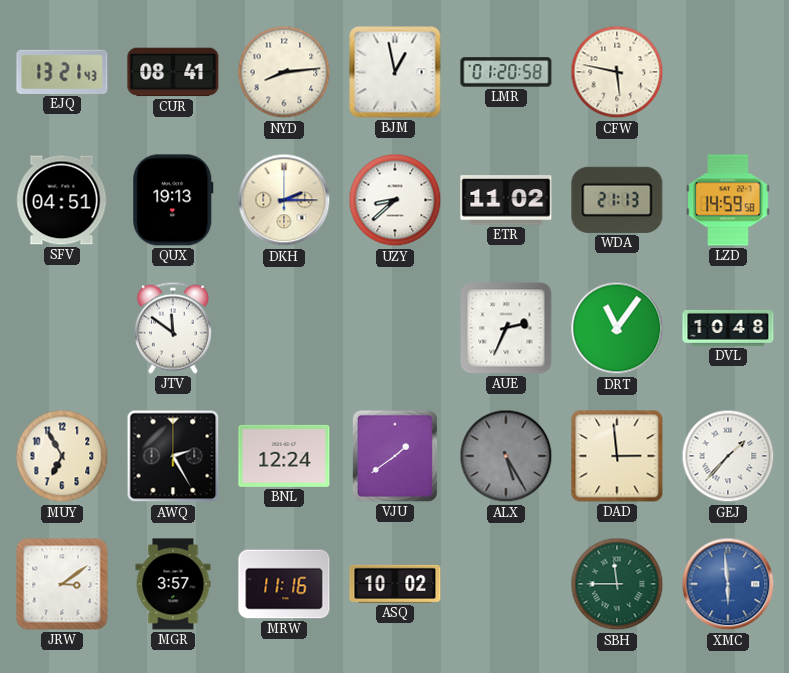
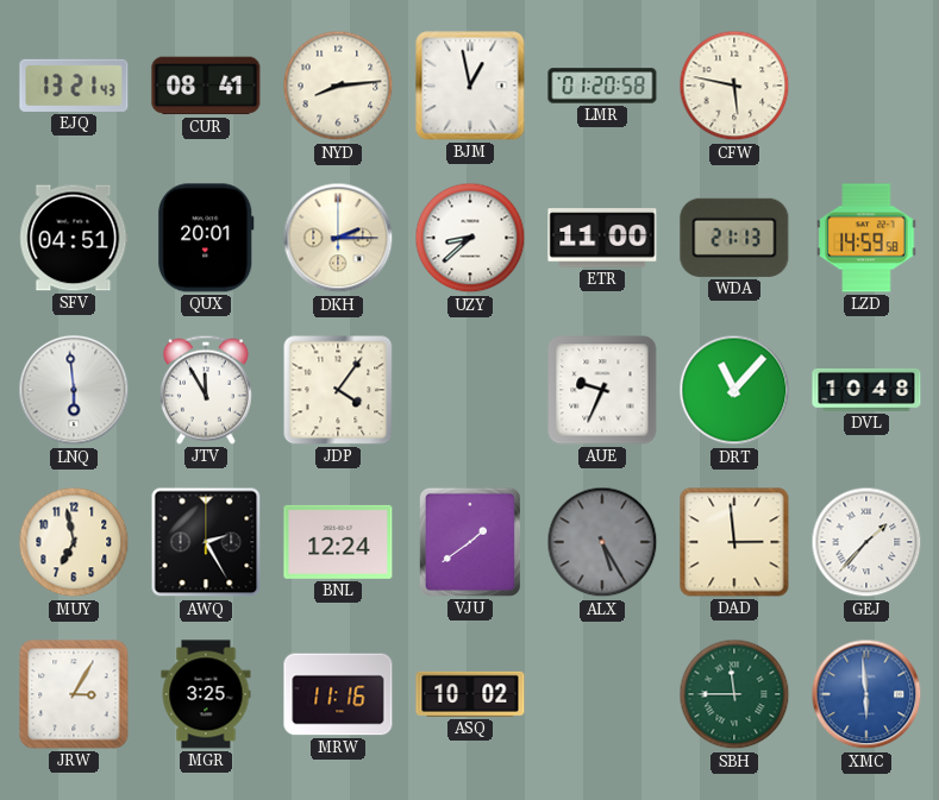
QUX: 19:13 -> 20:01
ETR: 11:02 -> 11:00
LNQ: none -> 5:59
JTV: 11:51 -> 11:55
JDP: none -> 4:06
AUE: 2:34 -> 9:34
DRT: 11:06 -> 11:07
MUY: 6:55 -> 6:58
JRW: 3:09 -> 3:05
MGR: 3:57 -> 3:25
